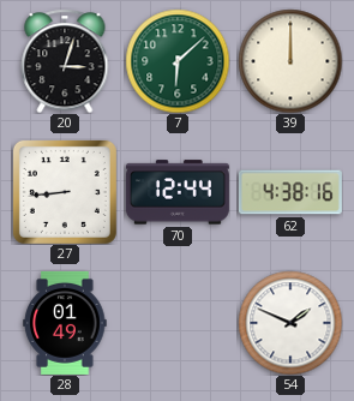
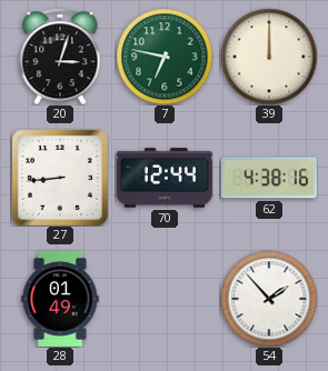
7: 6:08 -> 6:47
54: 1:49 -> 1:53
